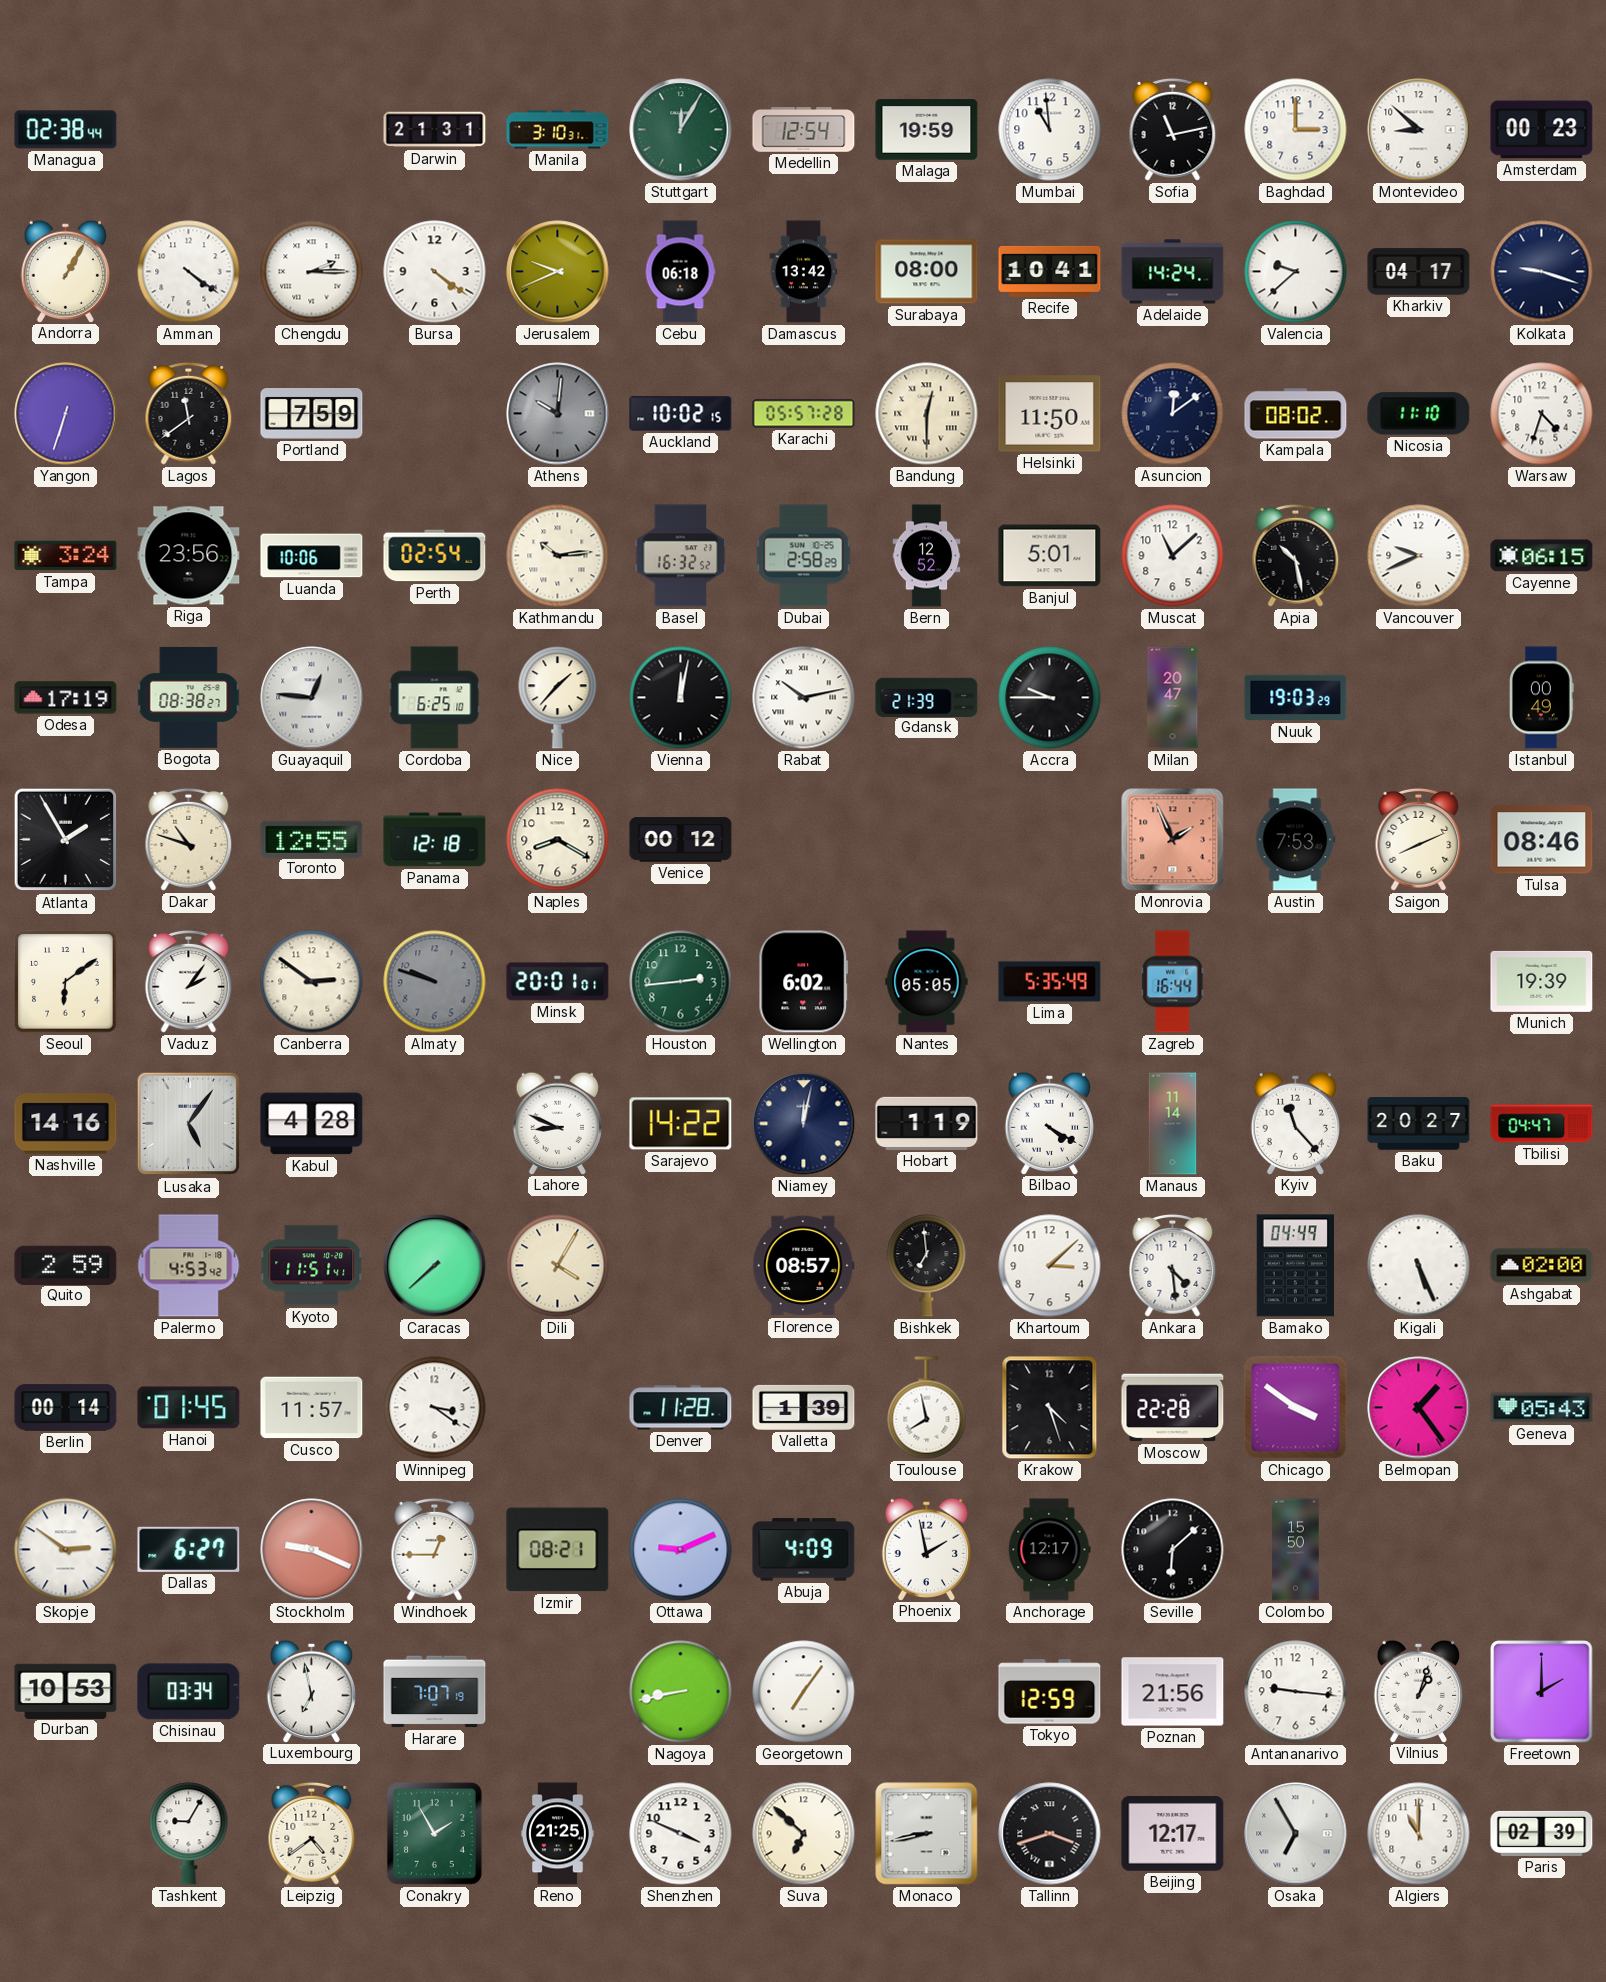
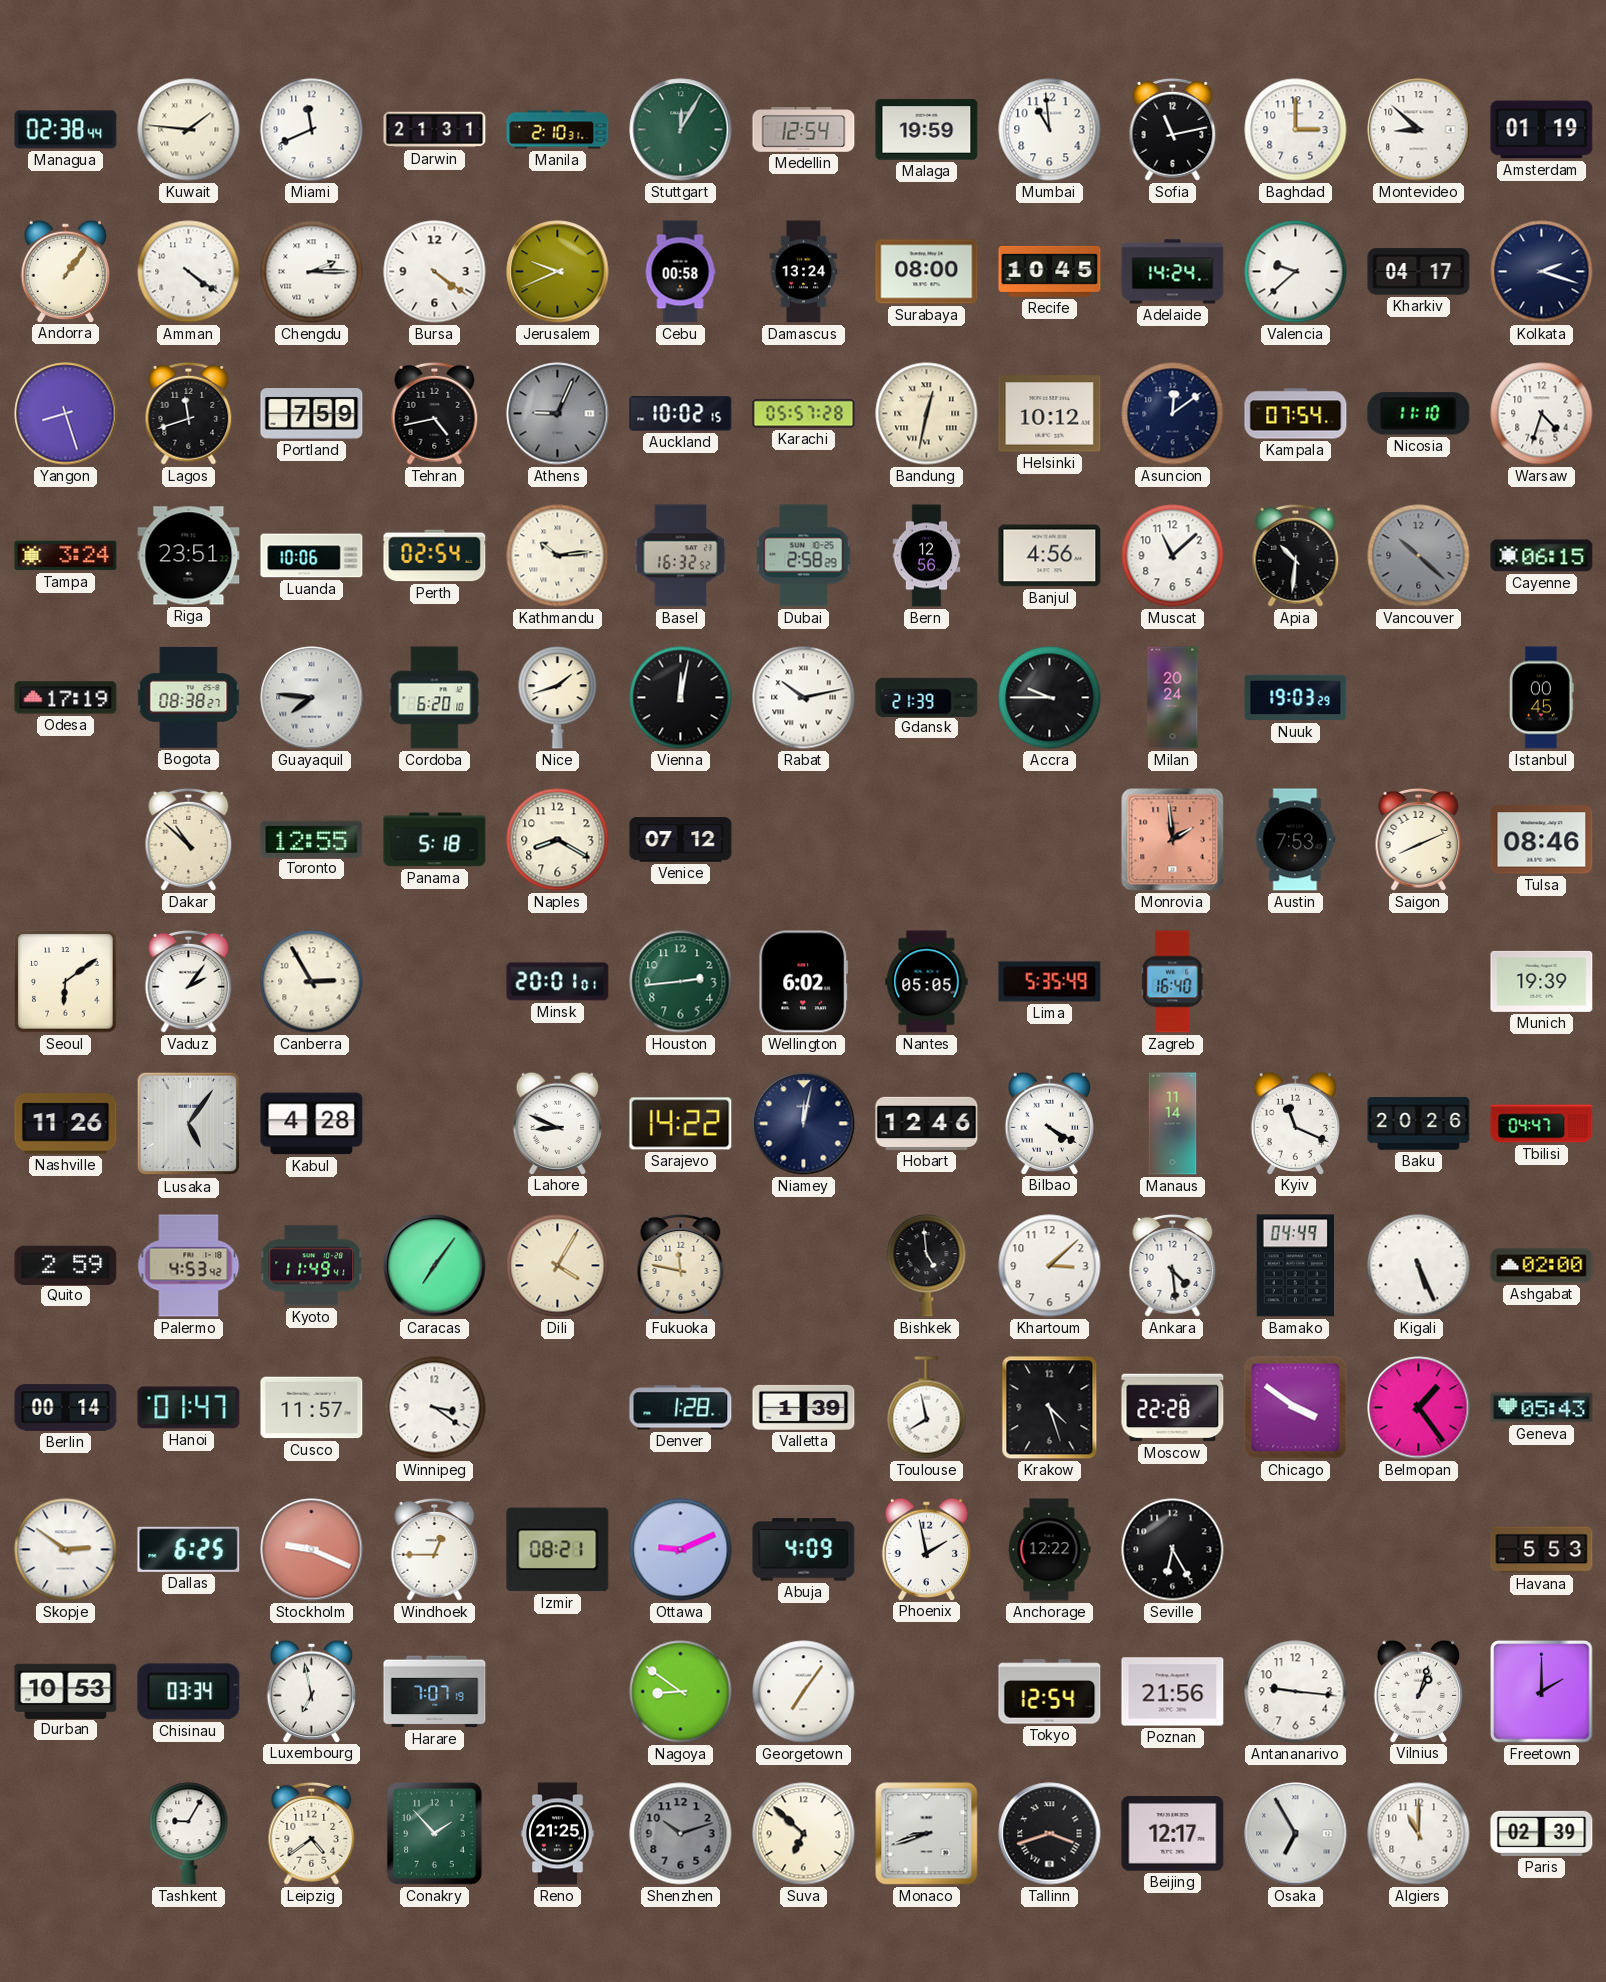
Kuwait: none -> 1:46
Miami: none -> 11:41
Manila: 3:10 -> 2:10
Amsterdam: 00:23 -> 01:19
Andorra: 1:05 -> 1:06
Cebu: 06:18 -> 00:58
Damascus: 13:42 -> 13:24
Recife: 10:41 -> 10:45
Kolkata: 9:18 -> 2:18
Yangon: 6:33 -> 8:27
Lagos: 11:39 -> 11:42
Tehran: none -> 4:43
Athens: 10:01 -> 9:04
Bandung: 12:30 -> 12:32
Helsinki: 11:50 -> 10:12
Kampala: 08:02 -> 07:54
Riga: 23:56 -> 23:51
Bern: 12:52 -> 12:56
Banjul: 5:01 -> 4:56
Apia: 10:28 -> 10:31
Vancouver: 9:41 -> 10:22
Vancouver dial: white -> grey
Guayaquil: 12:46 -> 7:46
Cordoba: 6:25 -> 6:20
Nice: 1:37 -> 1:42
Milan: 20:47 -> 20:24
Istanbul: 00:49 -> 00:45
Atlanta: 1:55 -> none
Dakar: 10:48 -> 10:52
Panama: 12:18 -> 5:18
Venice: 00:12 -> 07:12
Monrovia: 1:56 -> 1:59
Canberra: 2:51 -> 2:55
Almaty: 9:48 -> none
Zagreb: 16:44 -> 16:40
Nashville: 14:16 -> 11:26
Hobart: 1:19 -> 12:46
Kyiv: 11:23 -> 11:19
Baku: 20:27 -> 20:26
Kyoto: 11:51 -> 11:49
Caracas: 7:38 -> 7:06
Fukuoka: none -> 11:47
Florence: 08:57 -> none
Bishkek: 6:59 -> 4:59
Hanoi: 01:45 -> 01:47
Denver: 11:28 -> 1:28
Dallas: 6:27 -> 6:25
Anchorage: 12:17 -> 12:22
Seville: 6:08 -> 6:25
Colombo: 15:50 -> none
Havana: none -> 5:53
Nagoya: 8:43 -> 8:51
Tokyo: 12:59 -> 12:54
Conakry: 1:55 -> 1:53
Shenzhen: 3:49 -> 10:12
Shenzhen dial: white -> grey
Monaco: 8:43 -> 8:42
